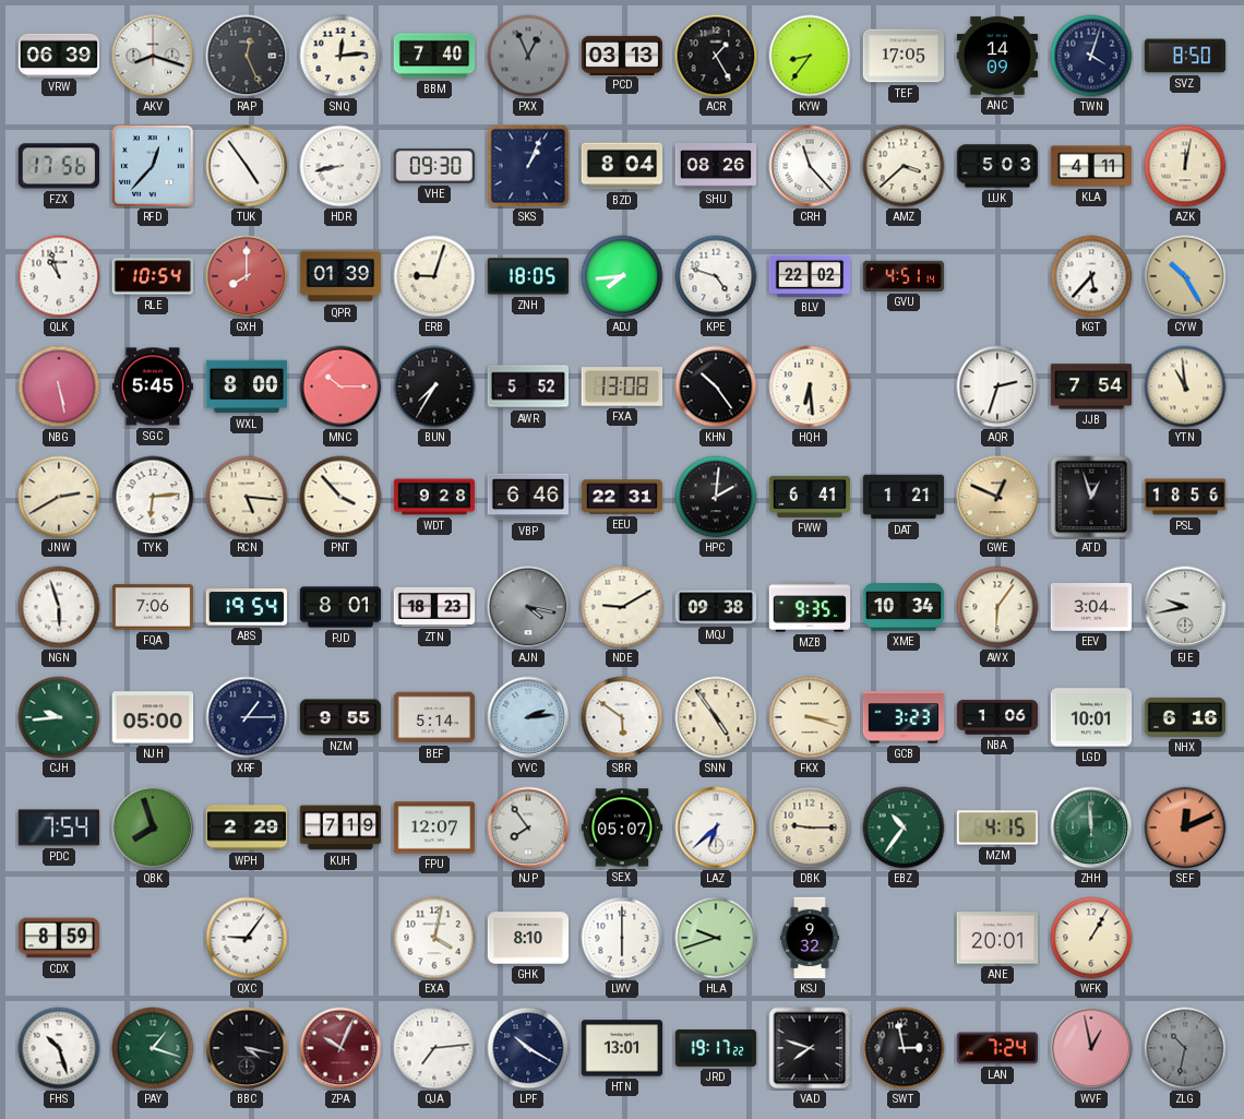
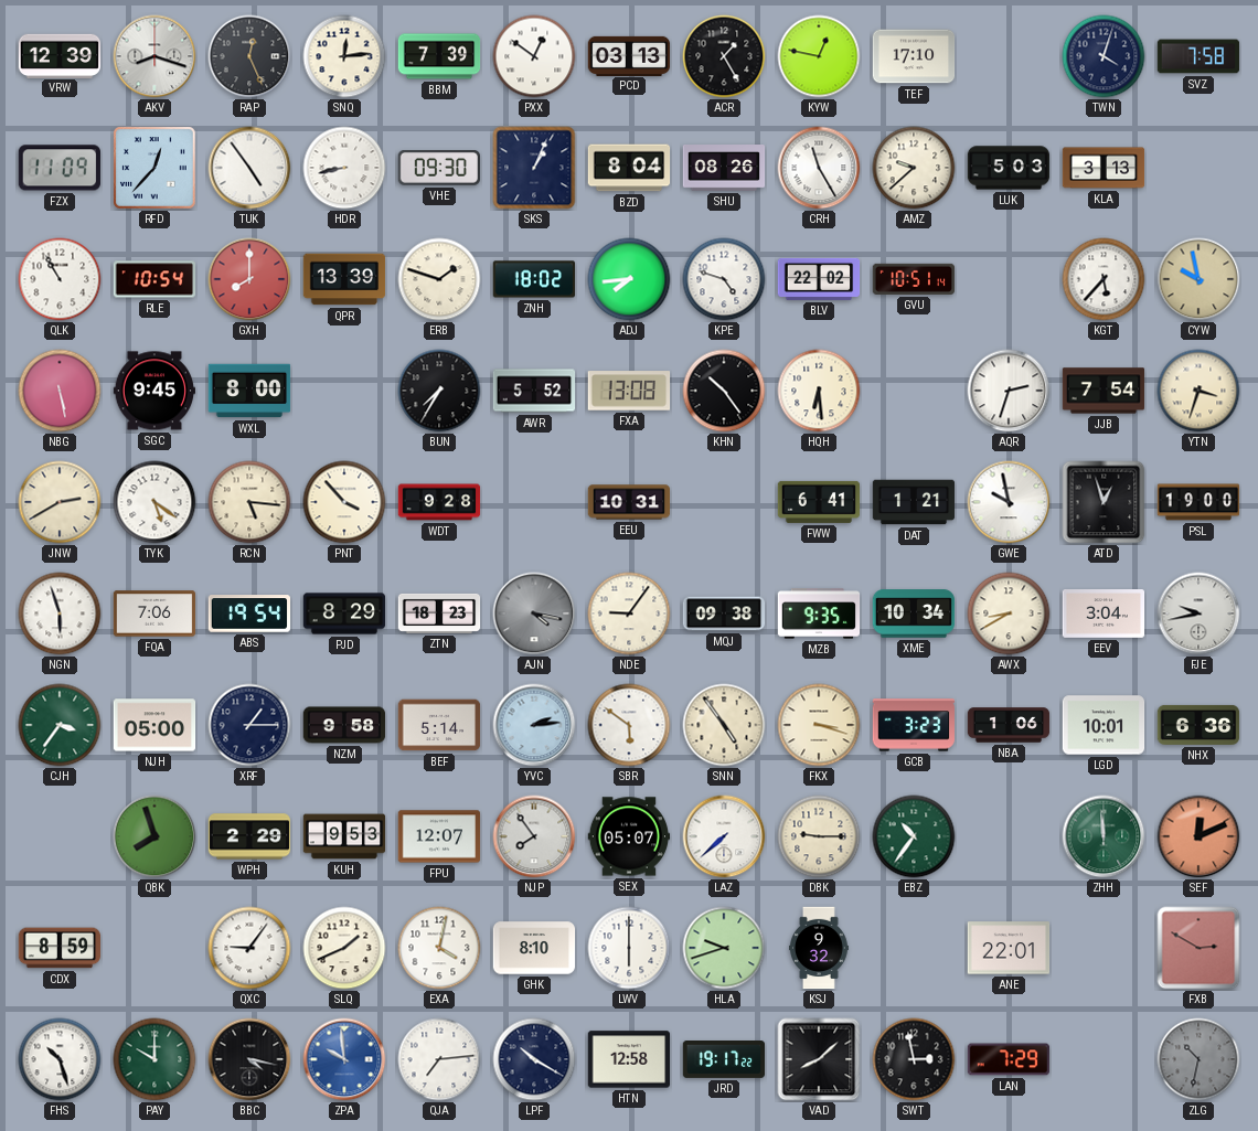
VRW: 06:39 -> 12:39
BBM: 7:40 -> 7:39
PXX: 12:56 -> 12:51
PXX dial: grey -> white
KYW: 8:36 -> 12:47
TEF: 17:05 -> 17:10
ANC: 14:09 -> none
SVZ: 8:50 -> 7:58
FZX: 17:56 -> 11:09
CRH: 11:23 -> 11:25
AMZ: 3:38 -> 9:38
KLA: 4:11 -> 3:13
AZK: 12:02 -> none
QLK: 10:57 -> 10:55
QPR: 01:39 -> 13:39
ERB: 9:03 -> 1:48
ZNH: 18:05 -> 18:02
GVU: 4:51 -> 10:51
CYW: 10:25 -> 9:58
SGC: 5:45 -> 9:45
MNC: 10:15 -> none
YTN: 10:59 -> 3:33
TYK: 6:14 -> 5:21
VBP: 6:46 -> none
EEU: 22:31 -> 10:31
HPC: 2:01 -> none
GWE: 12:49 -> 9:58
GWE dial: champagne -> white
PSL: 18:56 -> 19:00
PJD: 8:01 -> 8:29
NDE: 9:10 -> 9:06
AWX: 6:06 -> 8:40
CJH: 9:44 -> 3:36
NZM: 9:55 -> 9:58
NHX: 6:16 -> 6:36
PDC: 7:54 -> none
KUH: 7:19 -> 9:53
LAZ: 6:38 -> 7:38
MZM: 4:15 -> none
SLQ: none -> 1:41
ANE: 20:01 -> 22:01
WFK: 1:05 -> none
FXB: none -> 2:50
PAY: 1:18 -> 10:00
ZPA: 10:04 -> 9:59
ZPA dial: burgundy -> blue
HTN: 13:01 -> 12:58
VAD: 7:48 -> 8:08
LAN: 7:24 -> 7:29
WVF: 12:58 -> none
